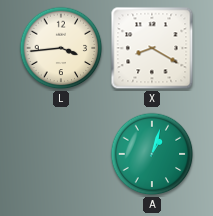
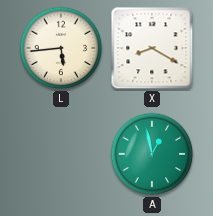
L: 3:44 -> 5:44
A: 1:03 -> 12:58
